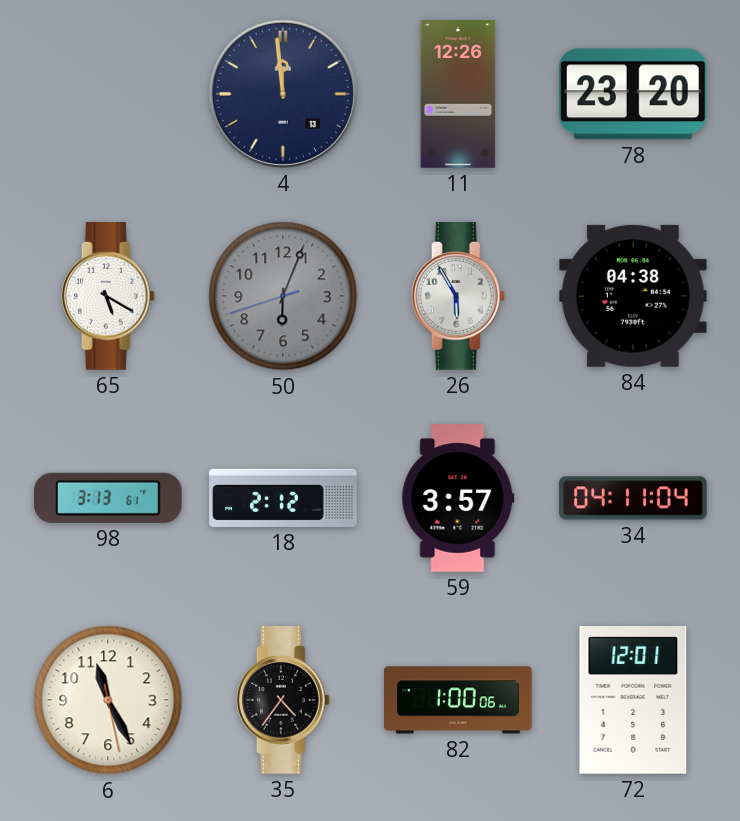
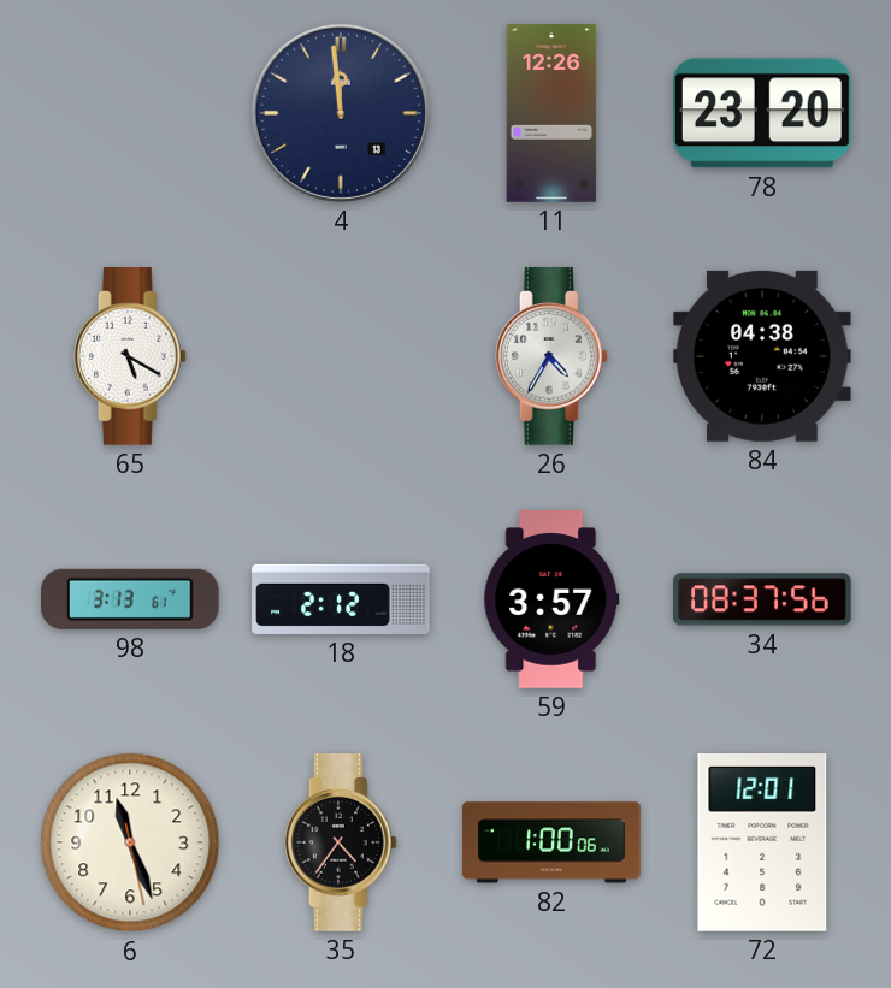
50: 6:03 -> none
26: 5:55 -> 4:35
34: 04:11 -> 08:37
6: 11:25 -> 11:26
